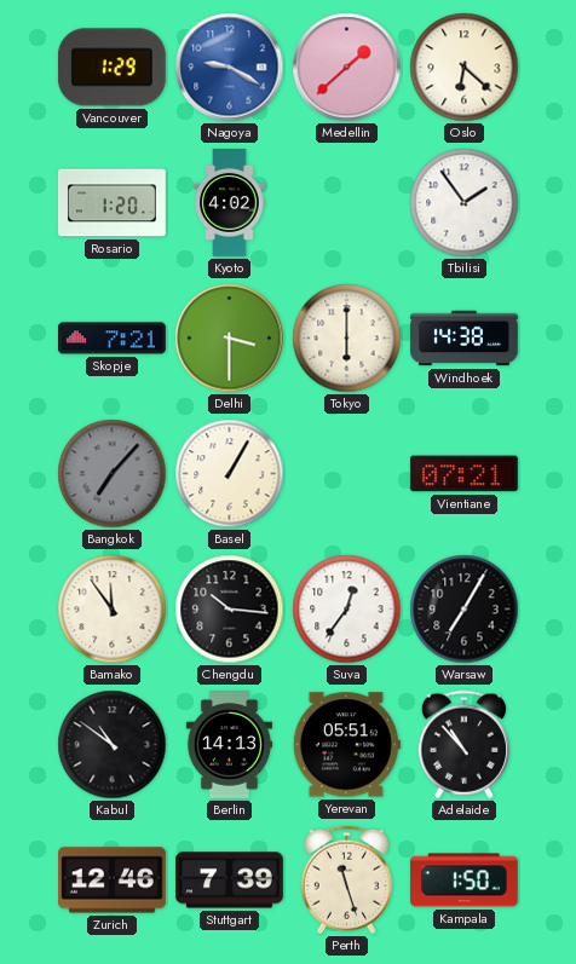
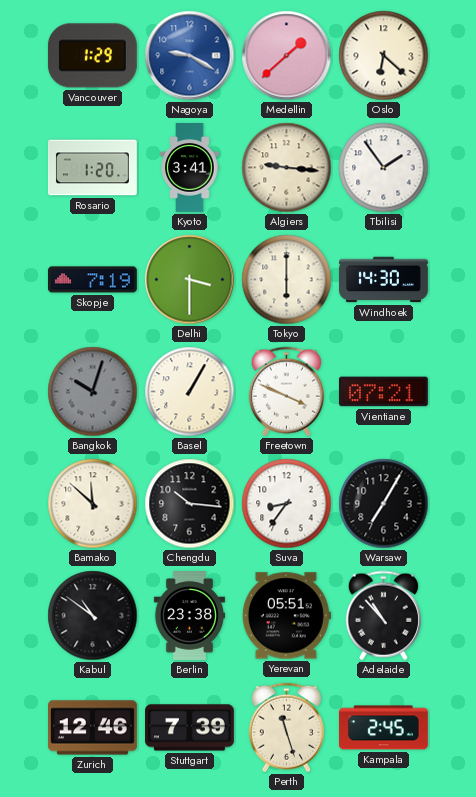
Kyoto: 4:02 -> 3:41
Algiers: none -> 9:16
Skopje: 7:21 -> 7:19
Windhoek: 14:38 -> 14:30
Bangkok: 7:07 -> 10:03
Freetown: none -> 3:49
Bamako: 11:54 -> 11:52
Suva: 12:36 -> 8:36
Berlin: 14:13 -> 23:38
Kampala: 1:50 -> 2:45
